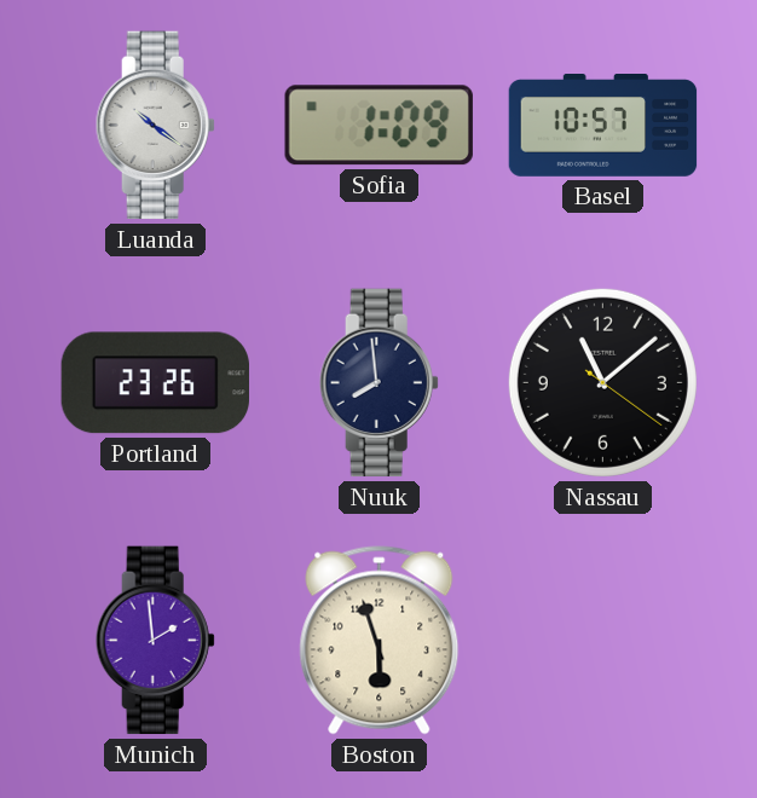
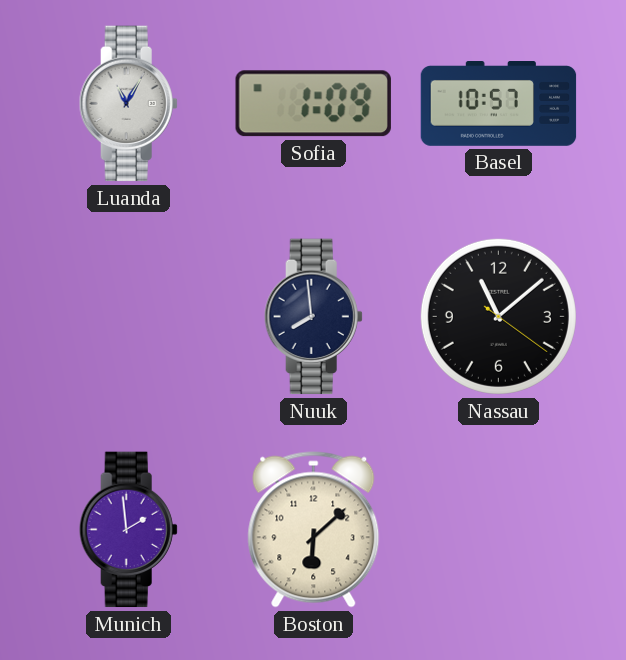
Luanda: 10:21 -> 11:05
Portland: 23:26 -> none
Boston: 5:57 -> 6:08
